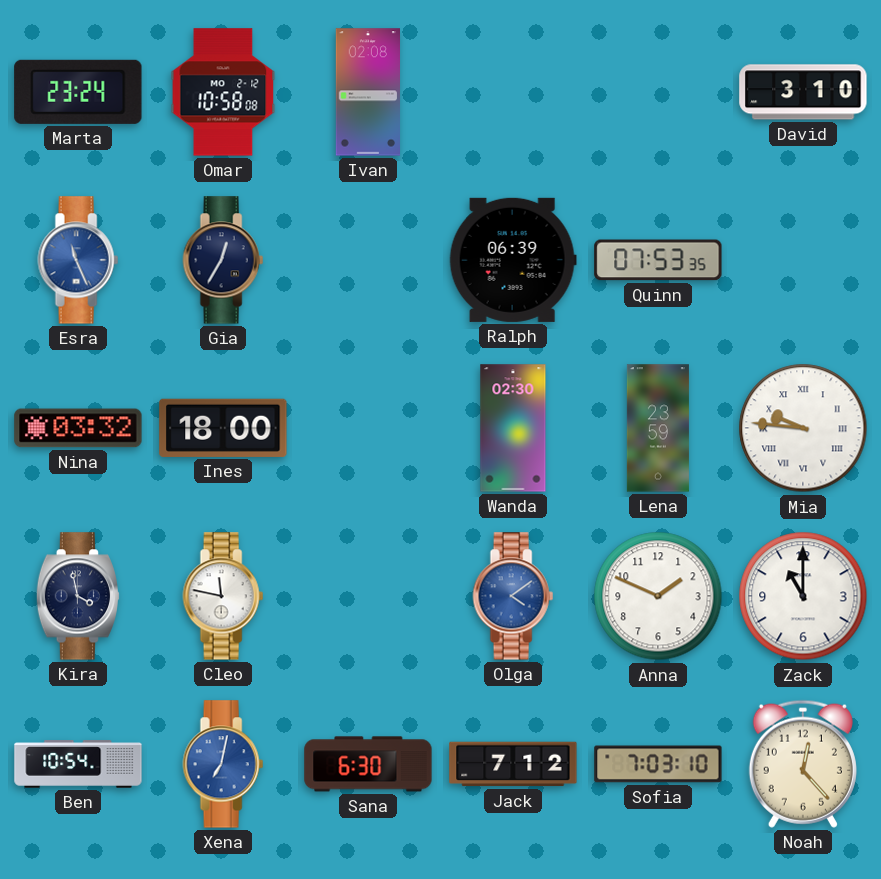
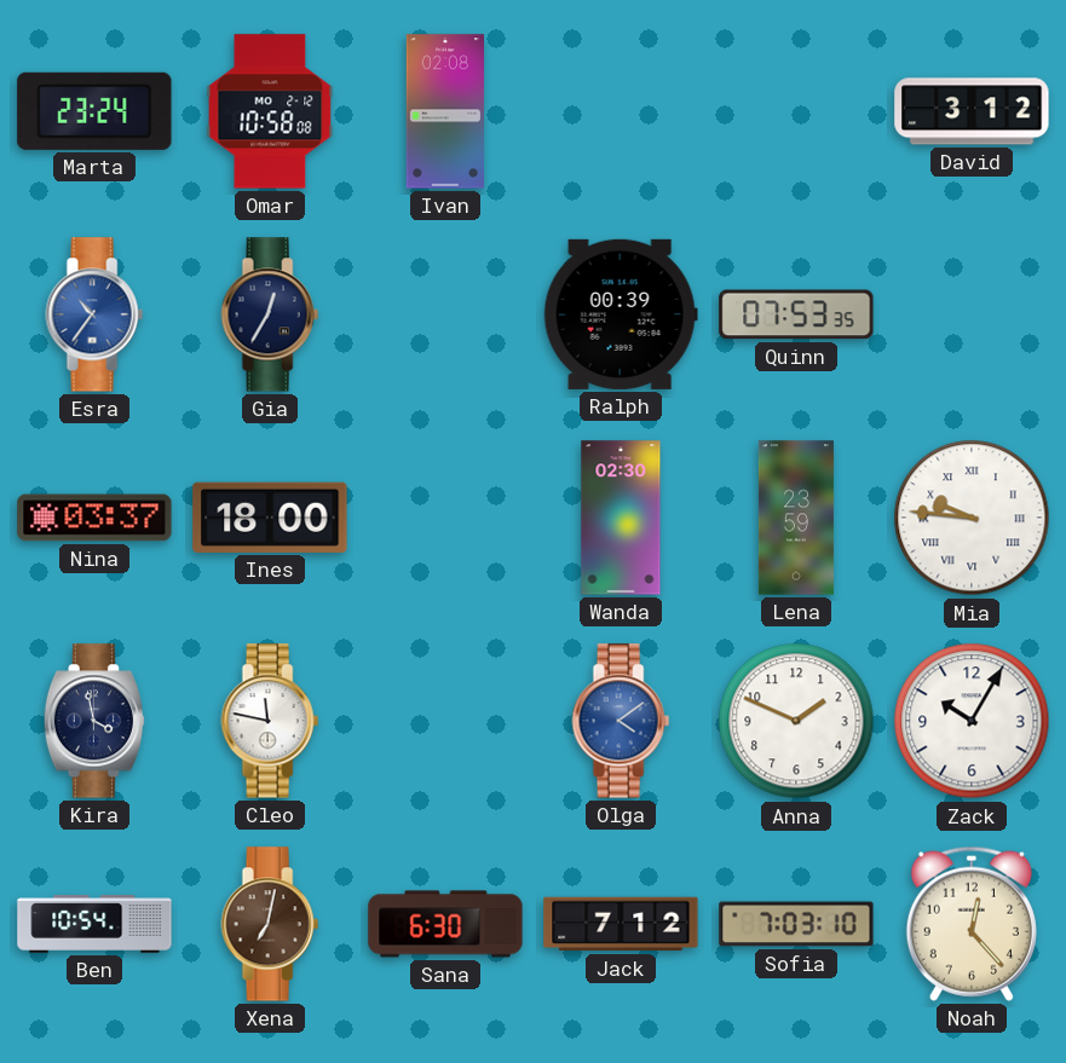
David: 3:10 -> 3:12
Esra: 11:26 -> 10:36
Ralph: 06:39 -> 00:39
Nina: 03:32 -> 03:37
Zack: 11:00 -> 10:05
Xena dial: blue -> brown
